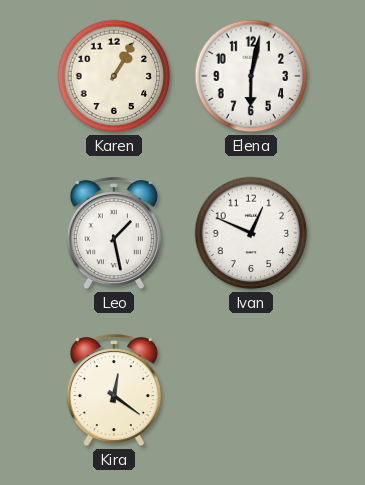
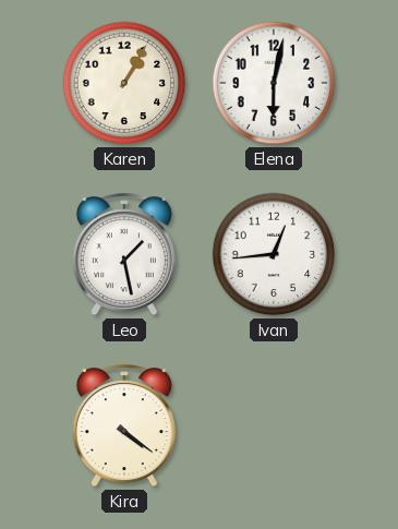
Ivan: 12:49 -> 12:44
Kira: 12:21 -> 4:21
